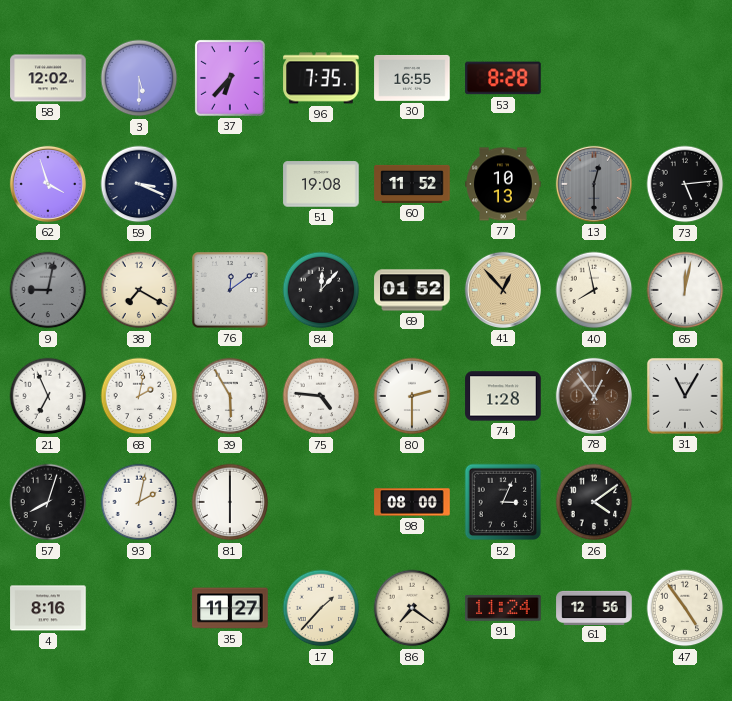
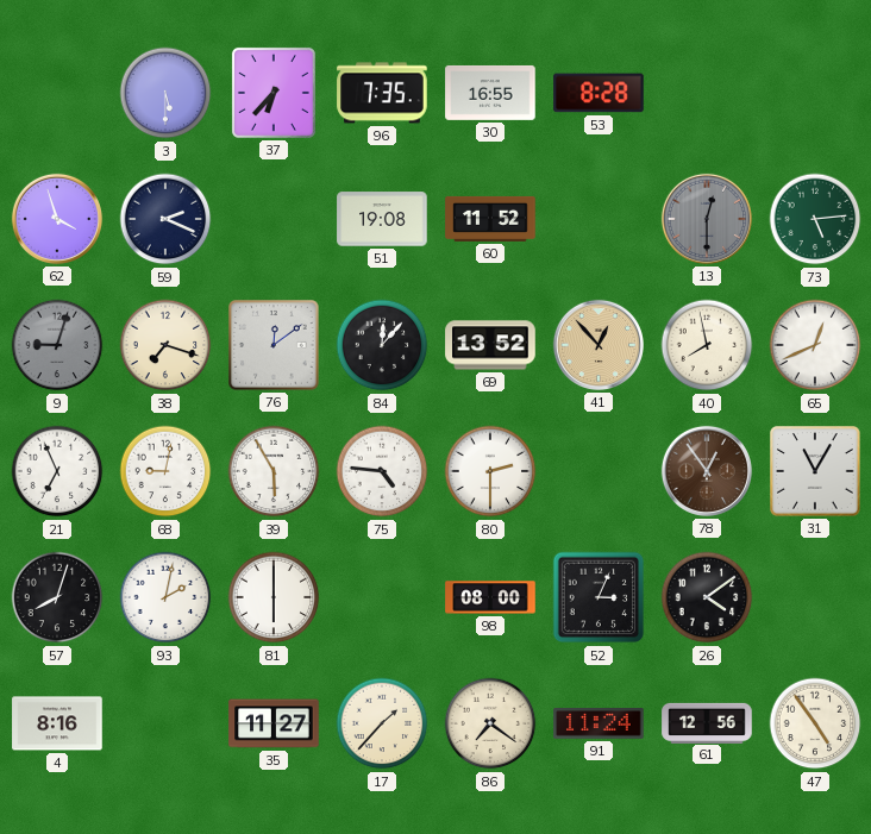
58: 12:02 -> none
59: 3:19 -> 2:19
77: 10:13 -> none
73 dial: black -> green
9: 9:02 -> 9:03
38: 7:20 -> 7:18
69: 01:52 -> 13:52
65: 12:02 -> 12:41
68: 2:02 -> 9:02
74: 1:28 -> none
